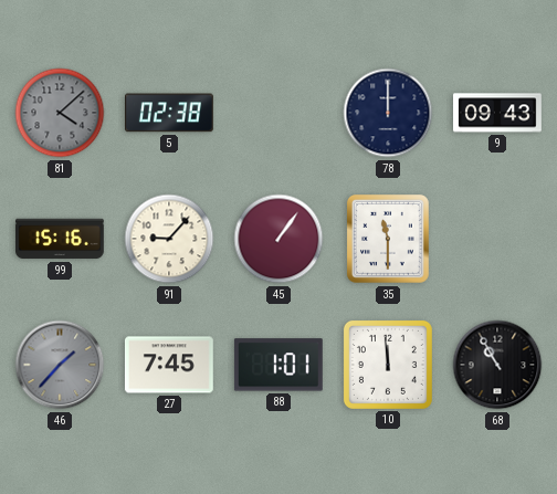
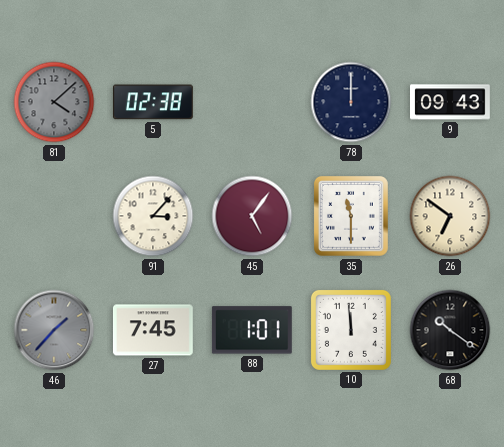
99: 15:16 -> none
91: 9:07 -> 3:07
45: 1:06 -> 5:06
26: none -> 6:51
68: 10:55 -> 10:21
